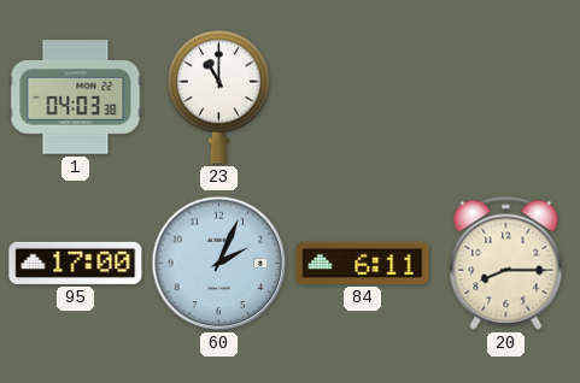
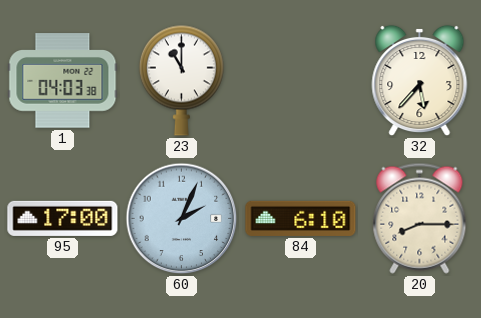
32: none -> 5:37
84: 6:11 -> 6:10
